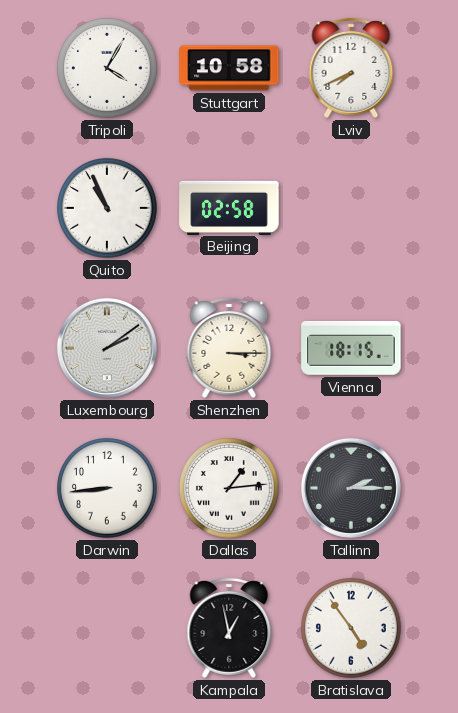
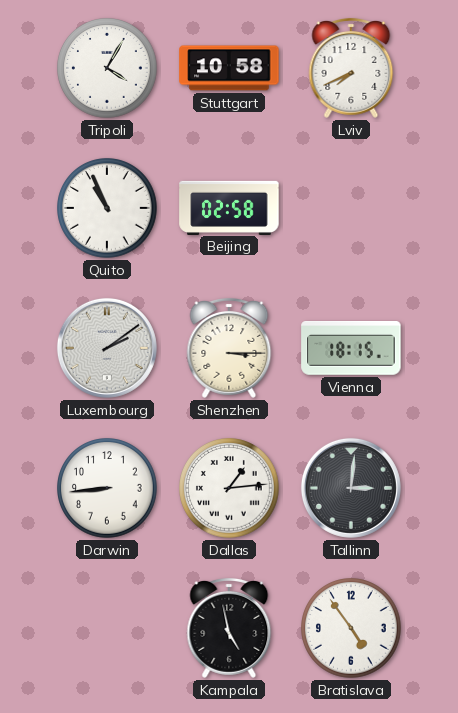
Tallinn: 2:15 -> 3:01
Kampala: 12:58 -> 4:58
